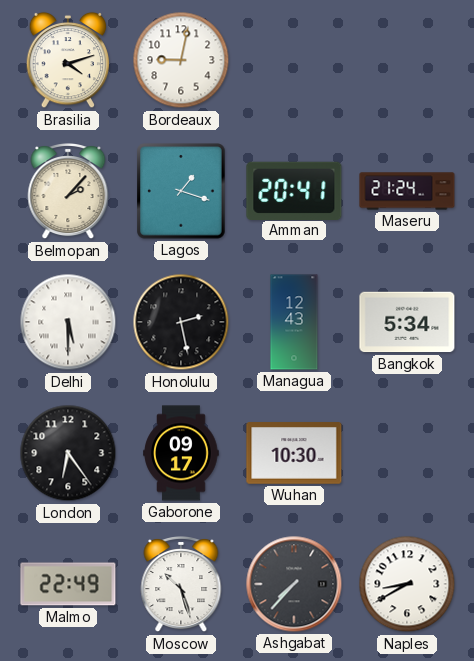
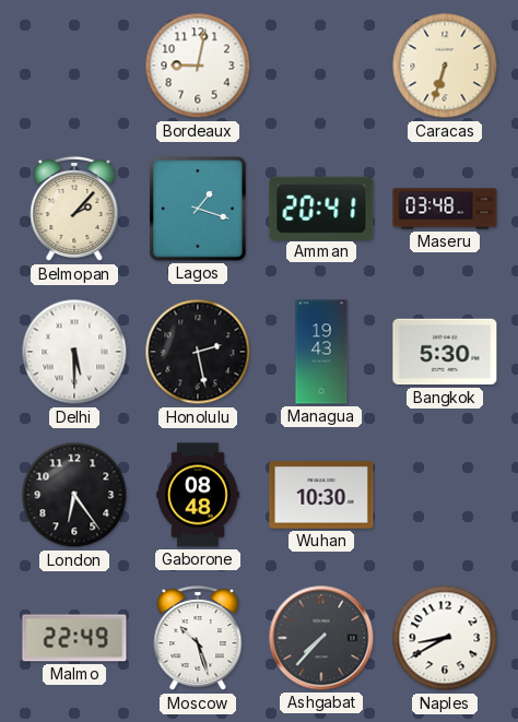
Brasilia: 4:12 -> none
Caracas: none -> 6:33
Maseru: 21:24 -> 03:48
Managua: 12:43 -> 19:43
Bangkok: 5:34 -> 5:30
Gaborone: 09:17 -> 08:48
